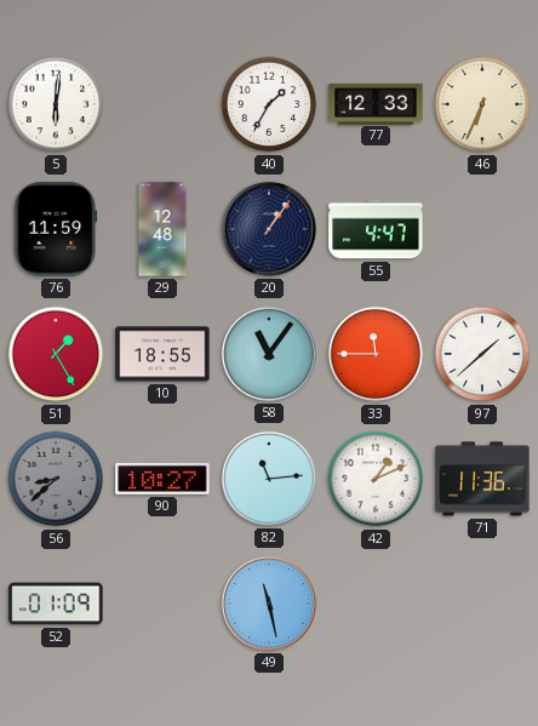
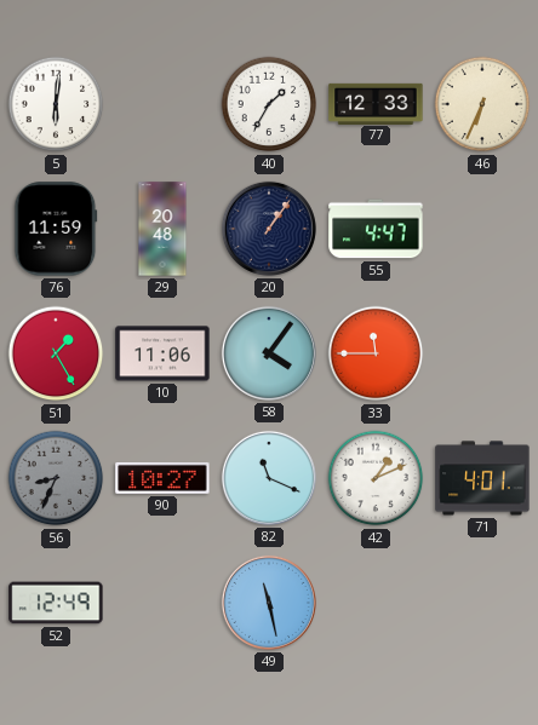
29: 12:48 -> 20:48
10: 18:55 -> 11:06
58: 11:06 -> 4:06
97: 1:38 -> none
56: 8:38 -> 8:34
82: 11:14 -> 11:19
71: 11:36 -> 4:01
52: 01:09 -> 12:49
